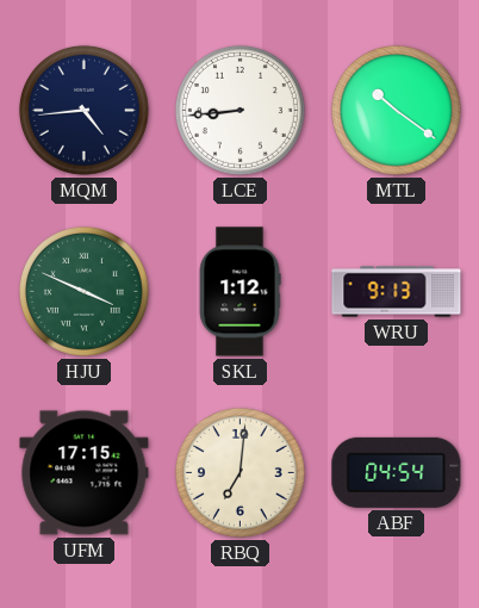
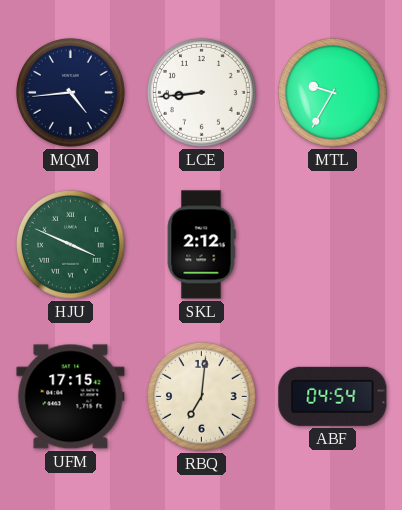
MTL: 10:21 -> 9:35
SKL: 1:12 -> 2:12
WRU: 9:13 -> none
